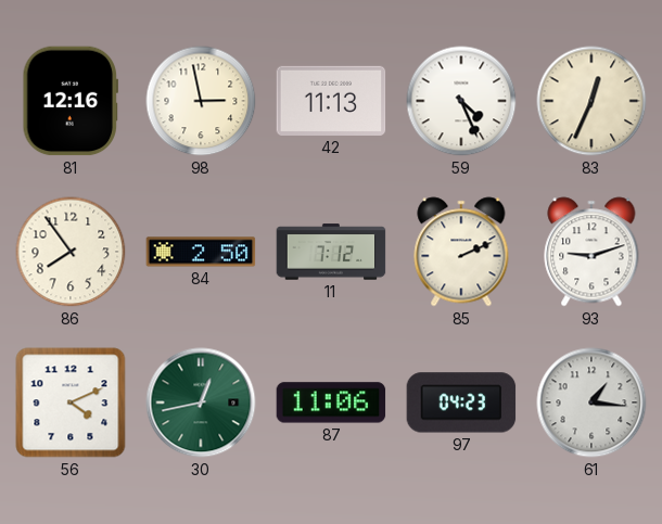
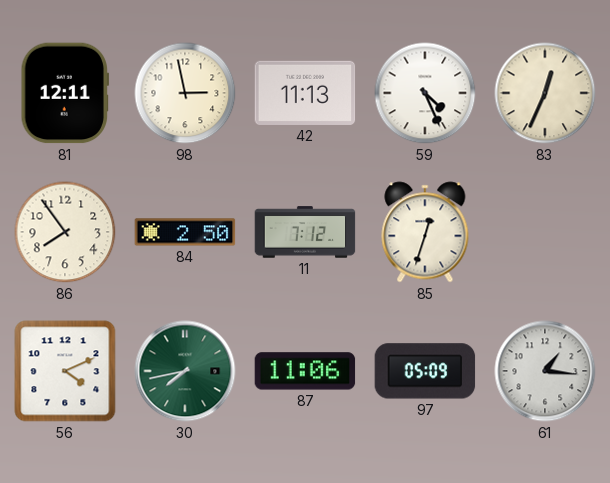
81: 12:16 -> 12:11
85: 2:11 -> 12:33
93: 9:12 -> none
30: 12:43 -> 7:43
97: 04:23 -> 05:09
